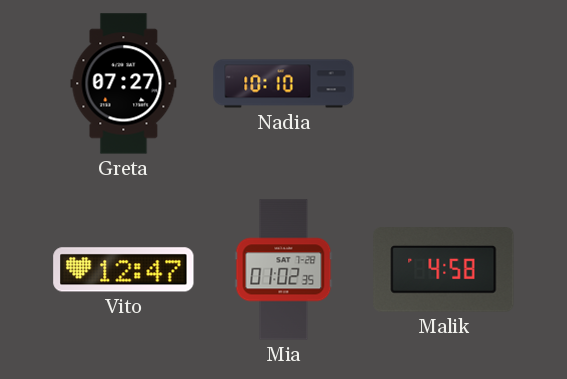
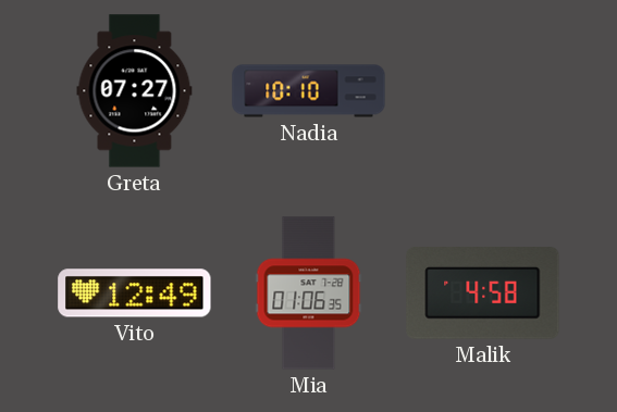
Vito: 12:47 -> 12:49
Mia: 01:02 -> 01:06
